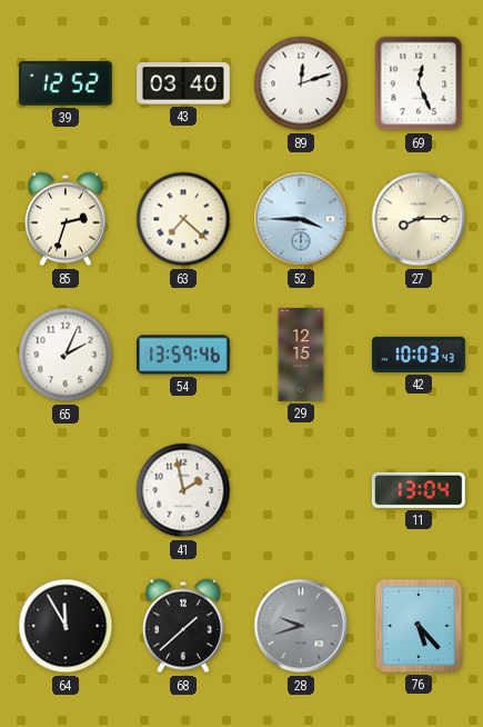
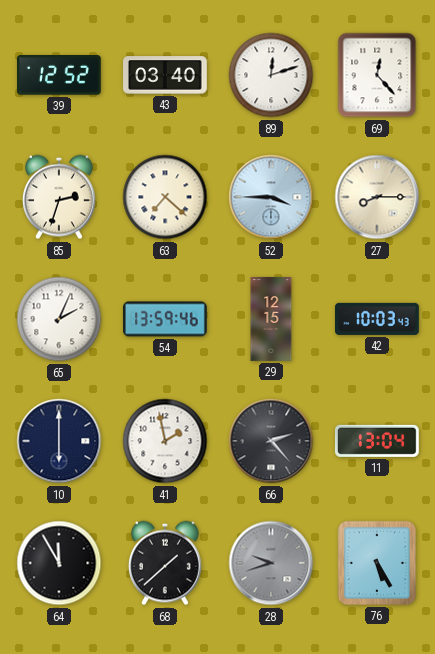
69: 12:26 -> 12:23
10: none -> 6:00
66: none -> 2:23
76: 5:23 -> 5:25
